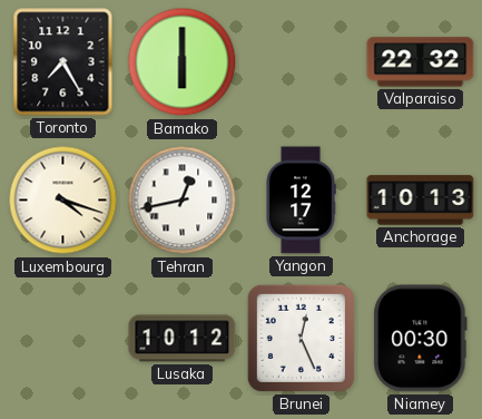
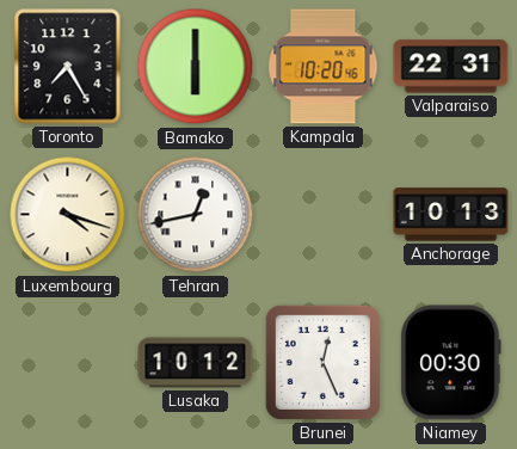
Kampala: none -> 10:20
Valparaiso: 22:32 -> 22:31
Yangon: 12:17 -> none
